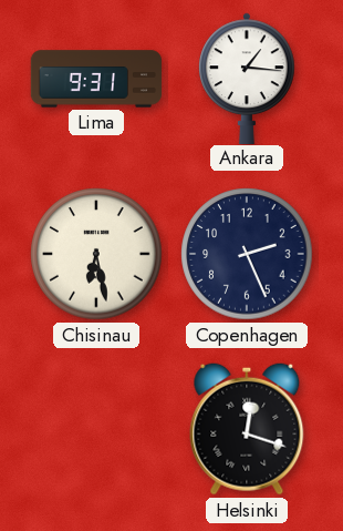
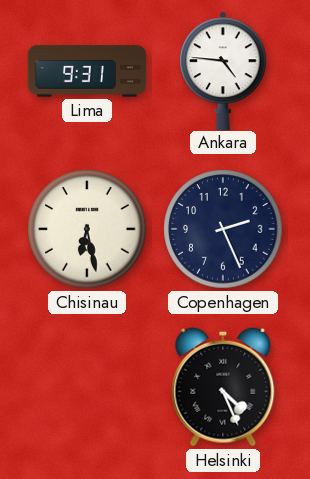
Ankara: 1:16 -> 4:46
Helsinki: 12:18 -> 4:26
